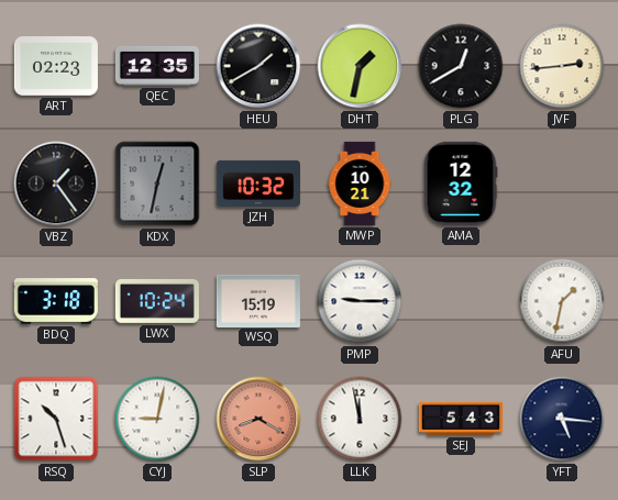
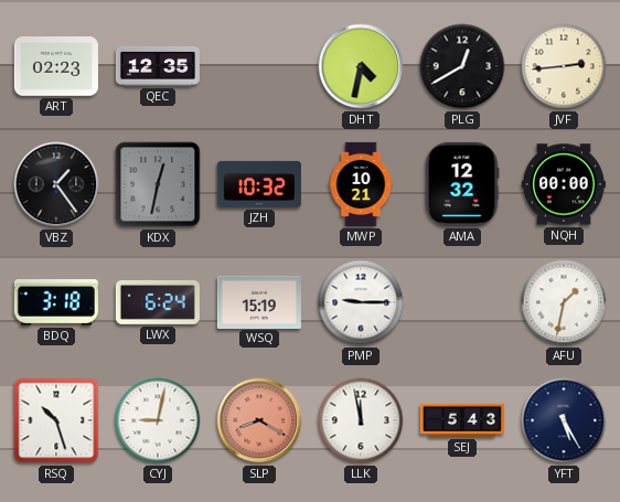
HEU: 1:40 -> none
DHT: 1:32 -> 4:32
NQH: none -> 00:00
LWX: 10:24 -> 6:24
YFT: 5:16 -> 5:25
